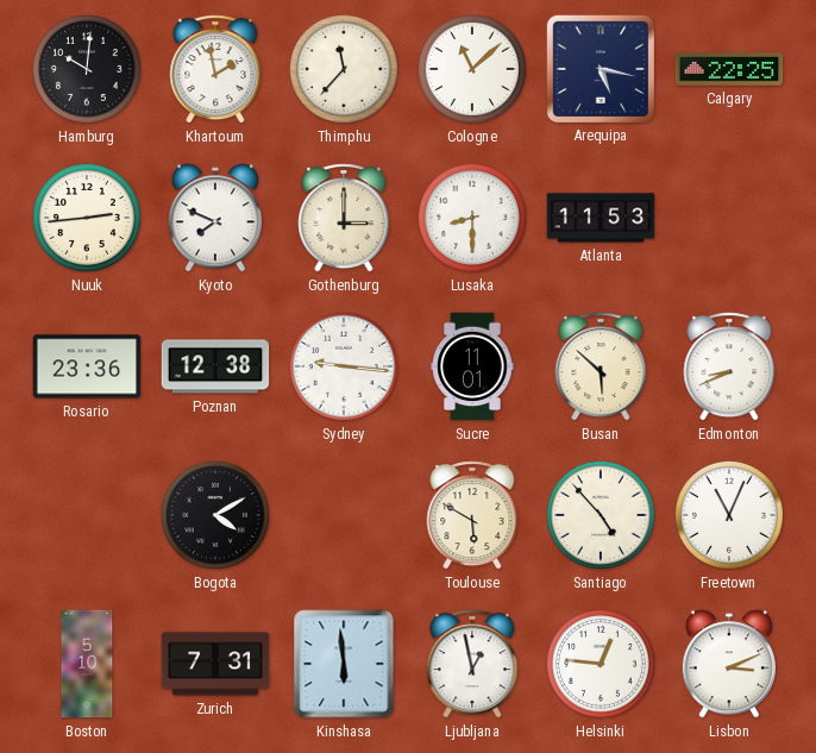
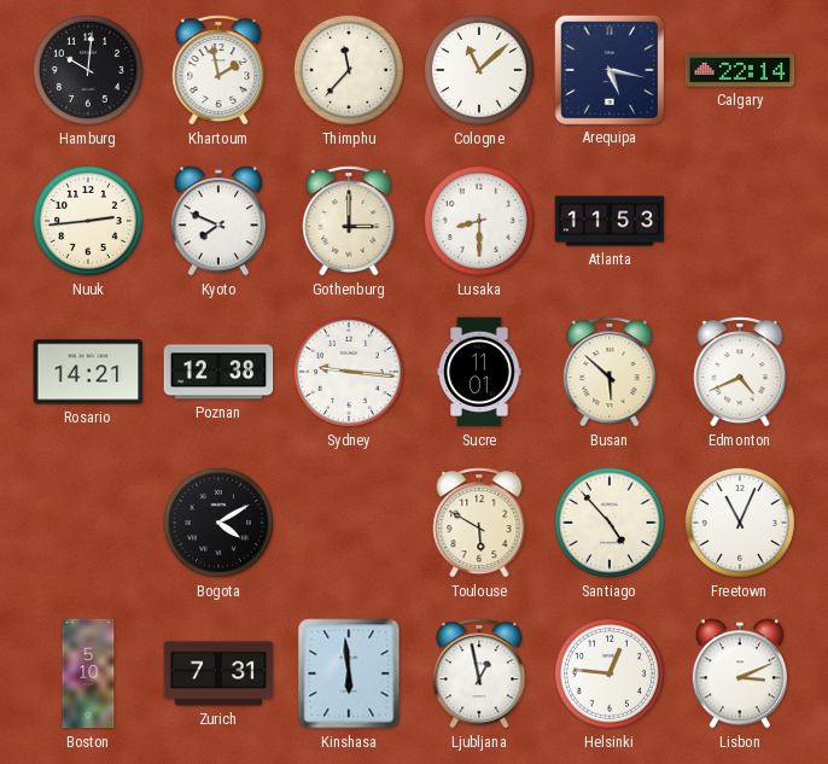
Calgary: 22:25 -> 22:14
Rosario: 23:36 -> 14:21
Edmonton: 8:41 -> 4:41
